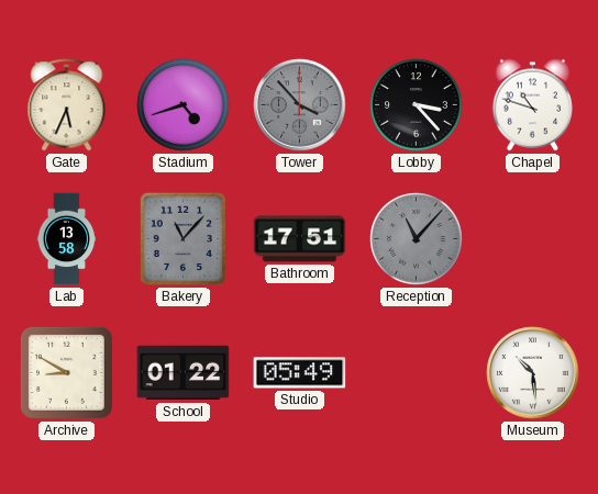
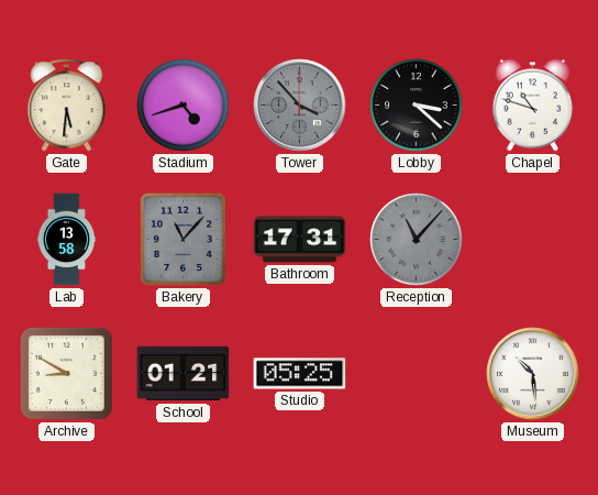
Gate: 5:34 -> 5:31
Lobby: 3:23 -> 3:22
Bathroom: 17:51 -> 17:31
School: 01:22 -> 01:21
Studio: 05:49 -> 05:25
